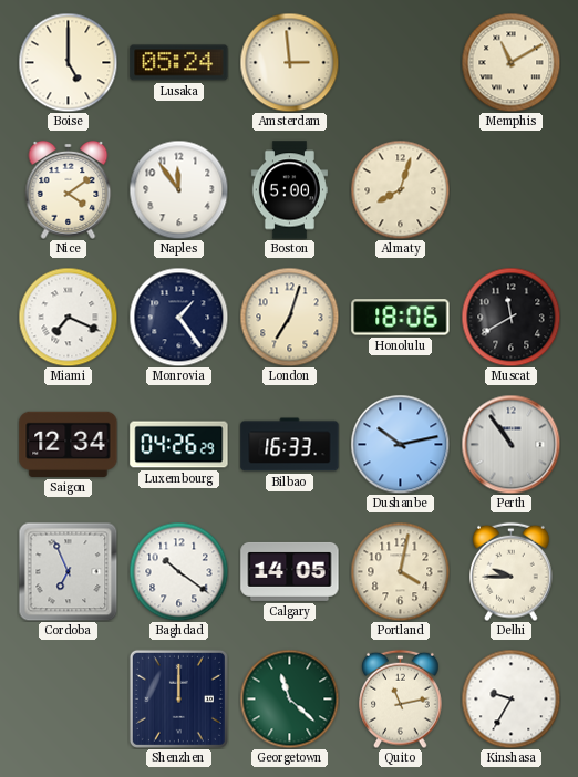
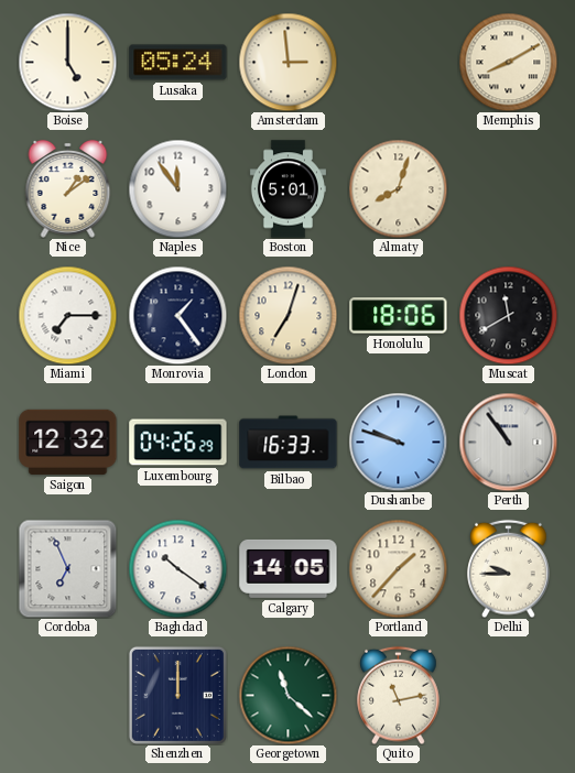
Memphis: 11:10 -> 8:10
Nice: 4:09 -> 1:09
Boston: 5:00 -> 5:01
Miami: 7:19 -> 7:15
Saigon: 12:34 -> 12:32
Dushanbe: 10:13 -> 9:48
Portland: 4:02 -> 1:37
Kinshasa: 9:35 -> none
